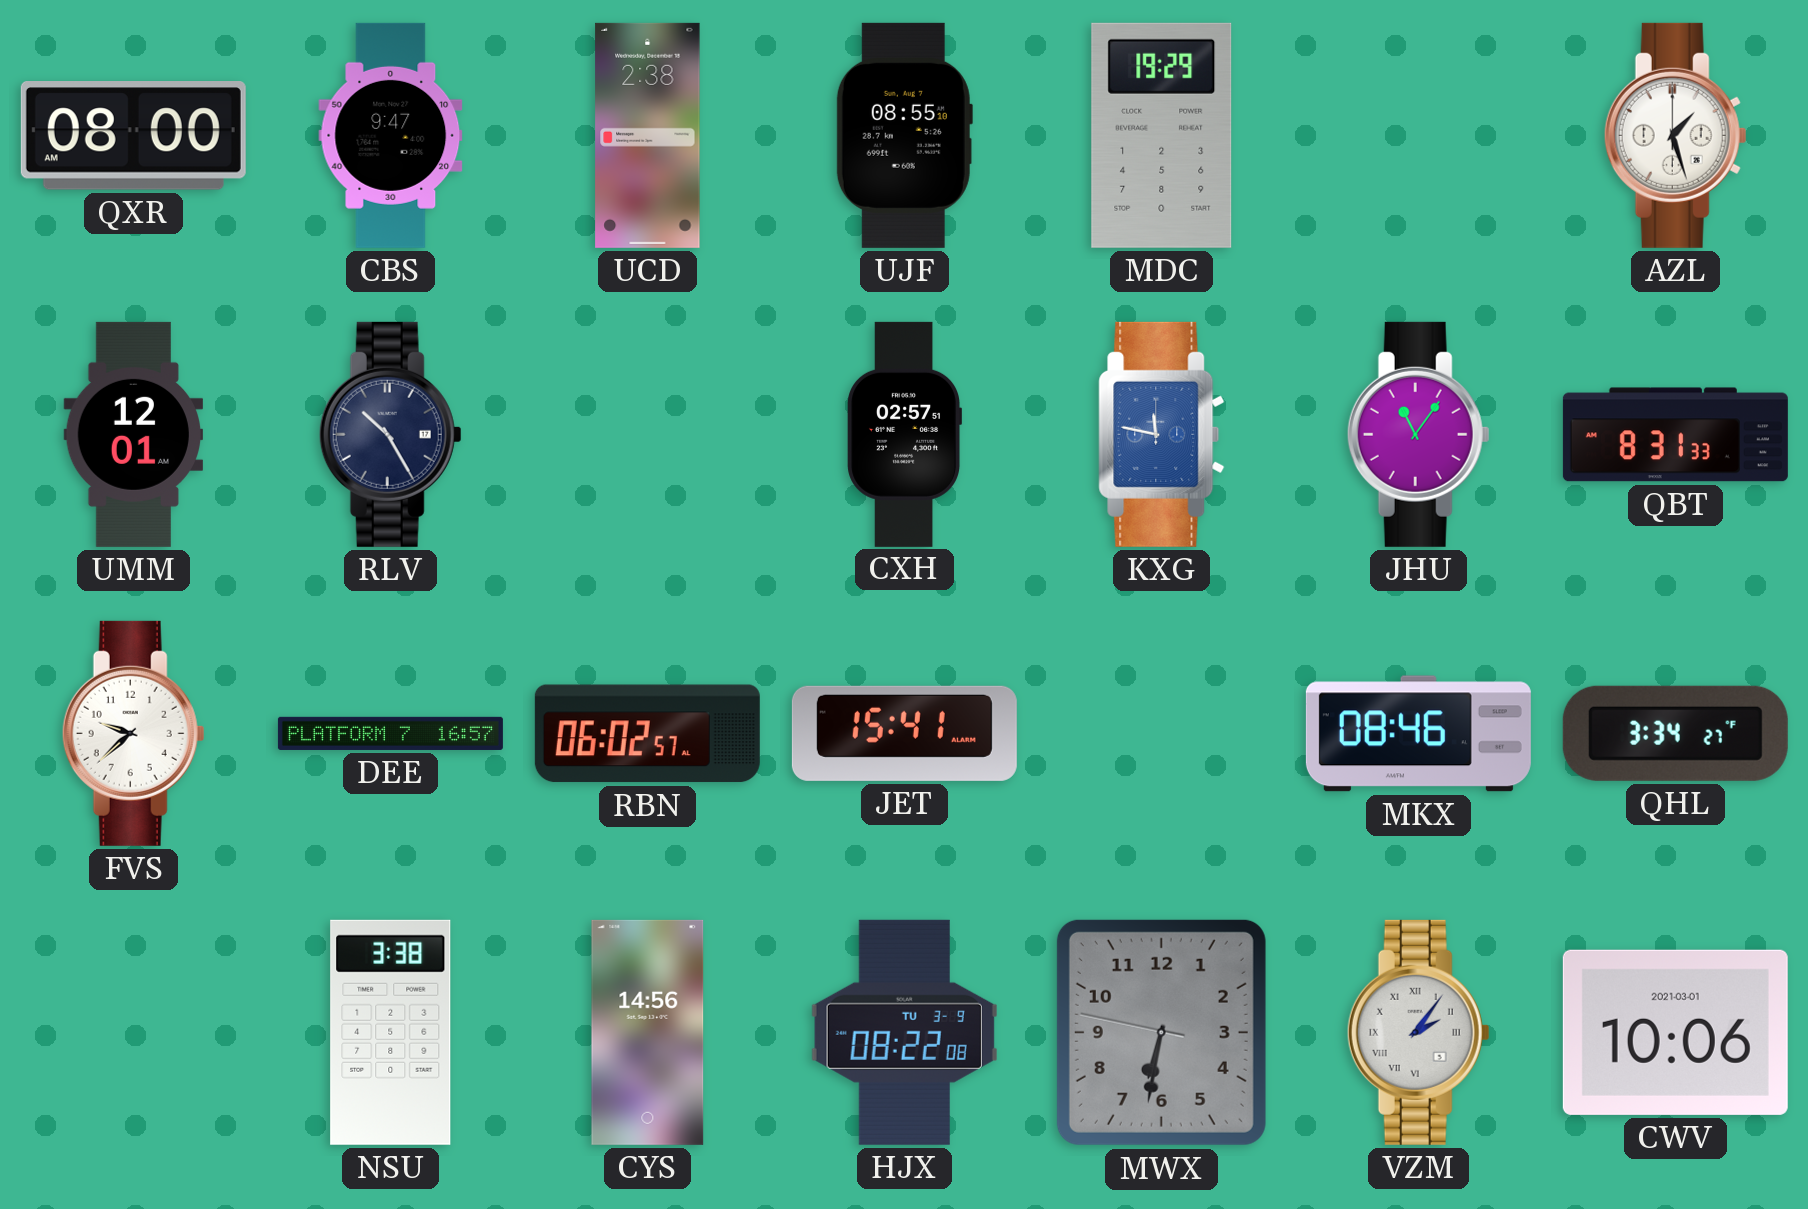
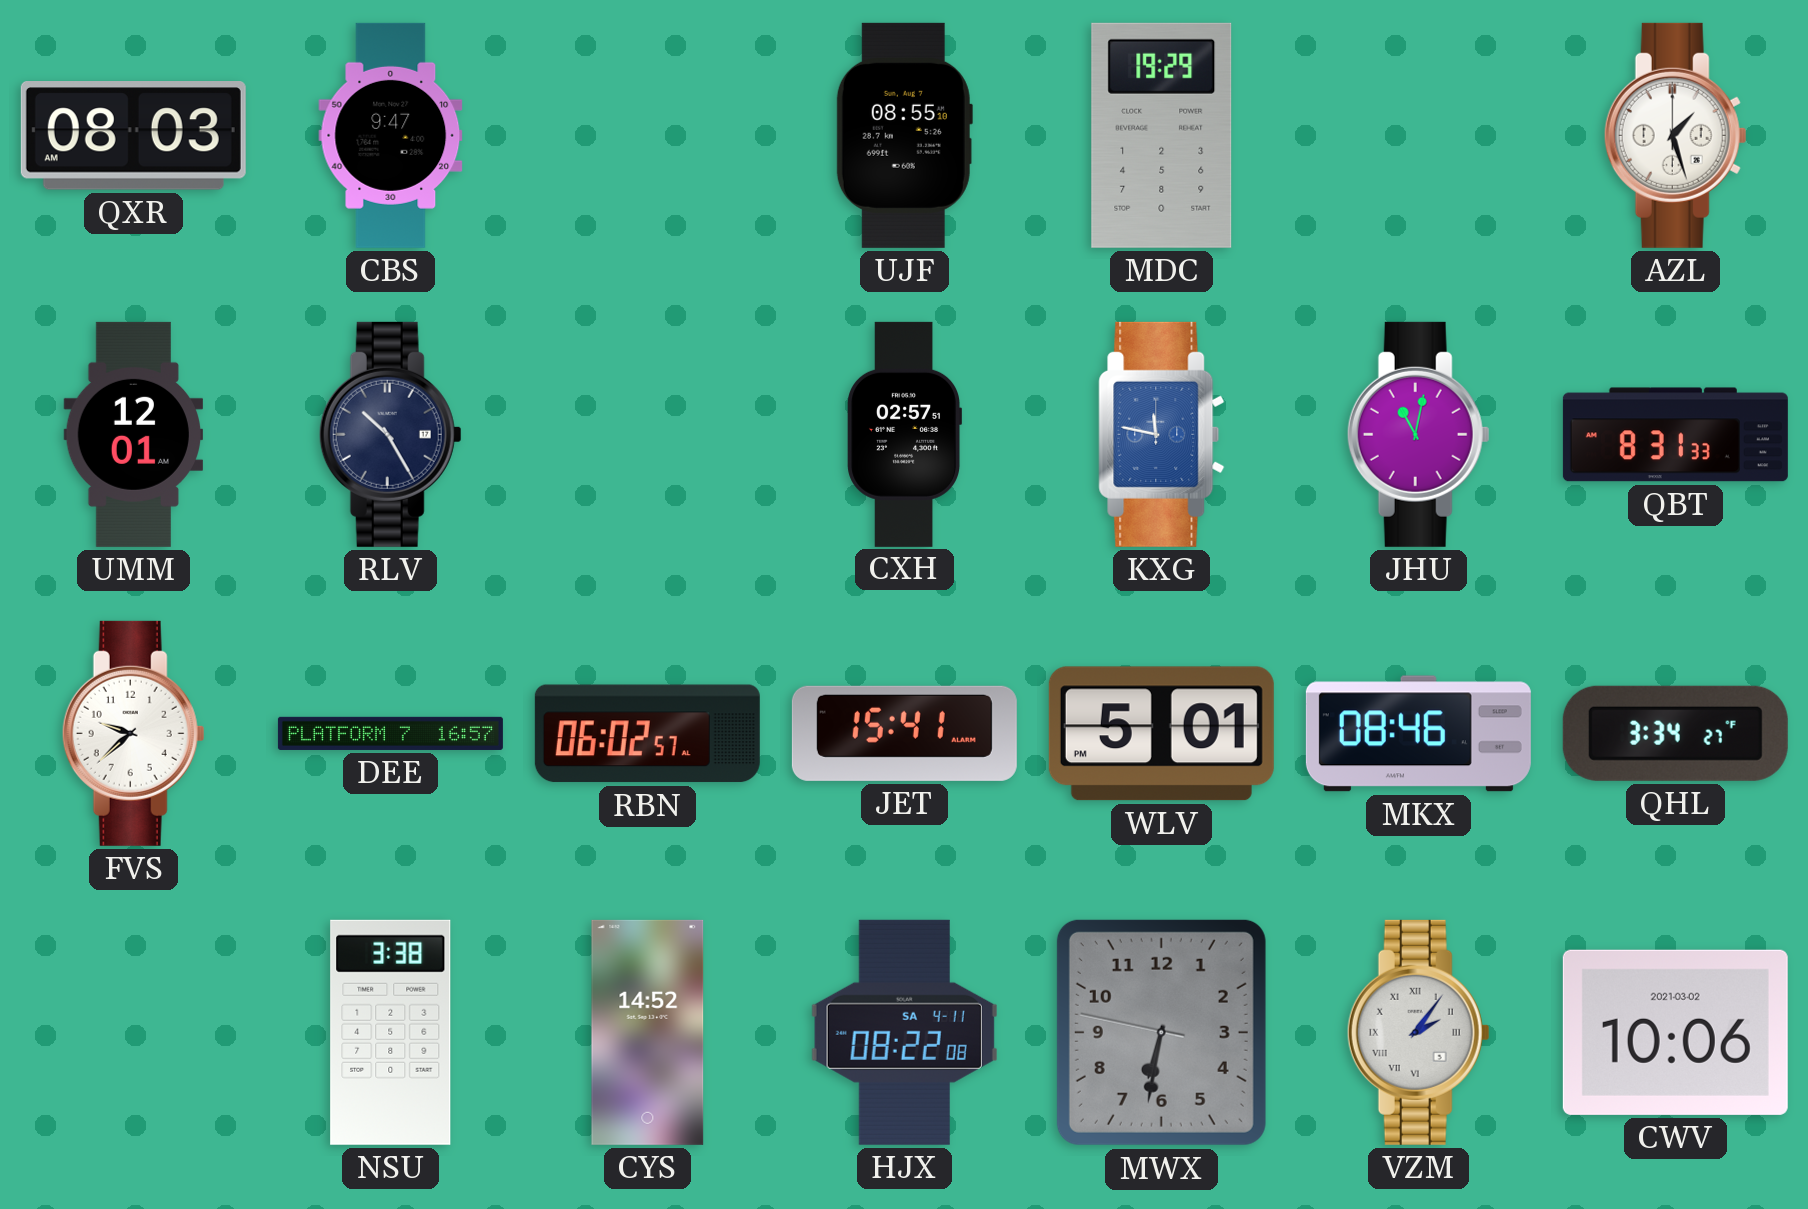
QXR: 08:00 -> 08:03
UCD: 2:38 -> none
JHU: 11:06 -> 11:02
WLV: none -> 5:01
CYS: 14:56 -> 14:52
HJX date: TU 3-9 -> SA 4-11
CWV date: 2021-03-01 -> 2021-03-02
